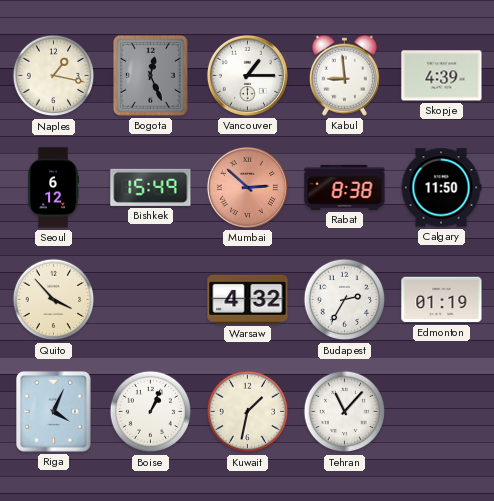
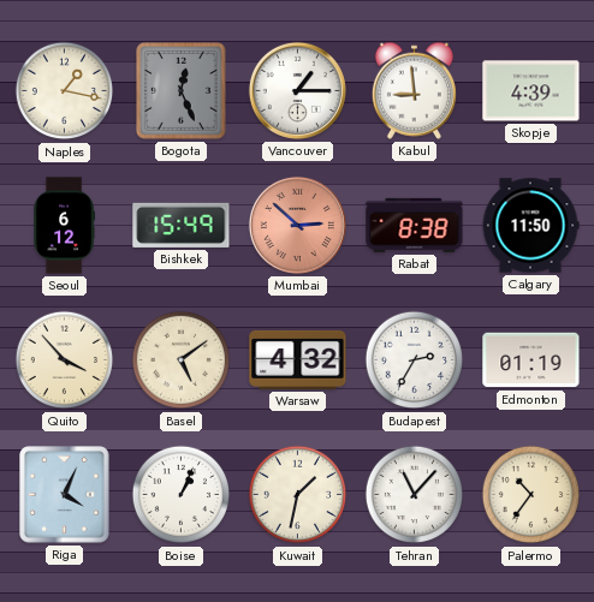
Basel: none -> 5:09
Palermo: none -> 10:36
